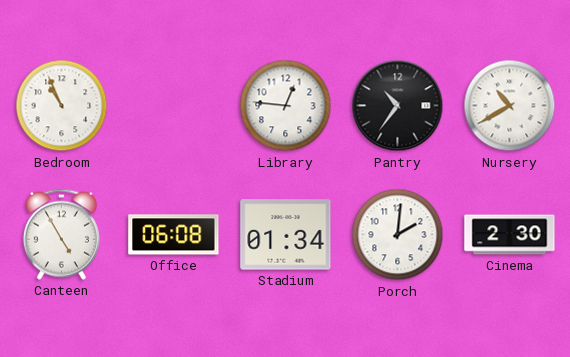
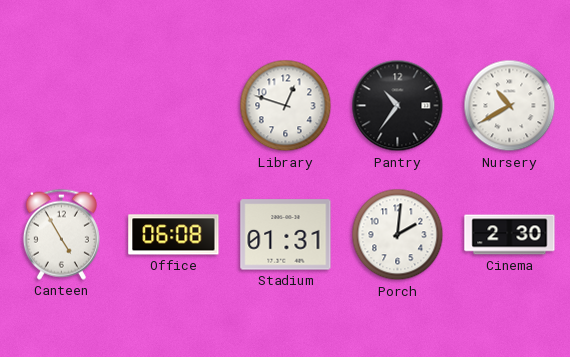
Bedroom: 10:56 -> none
Library: 12:46 -> 12:48
Stadium: 01:34 -> 01:31
